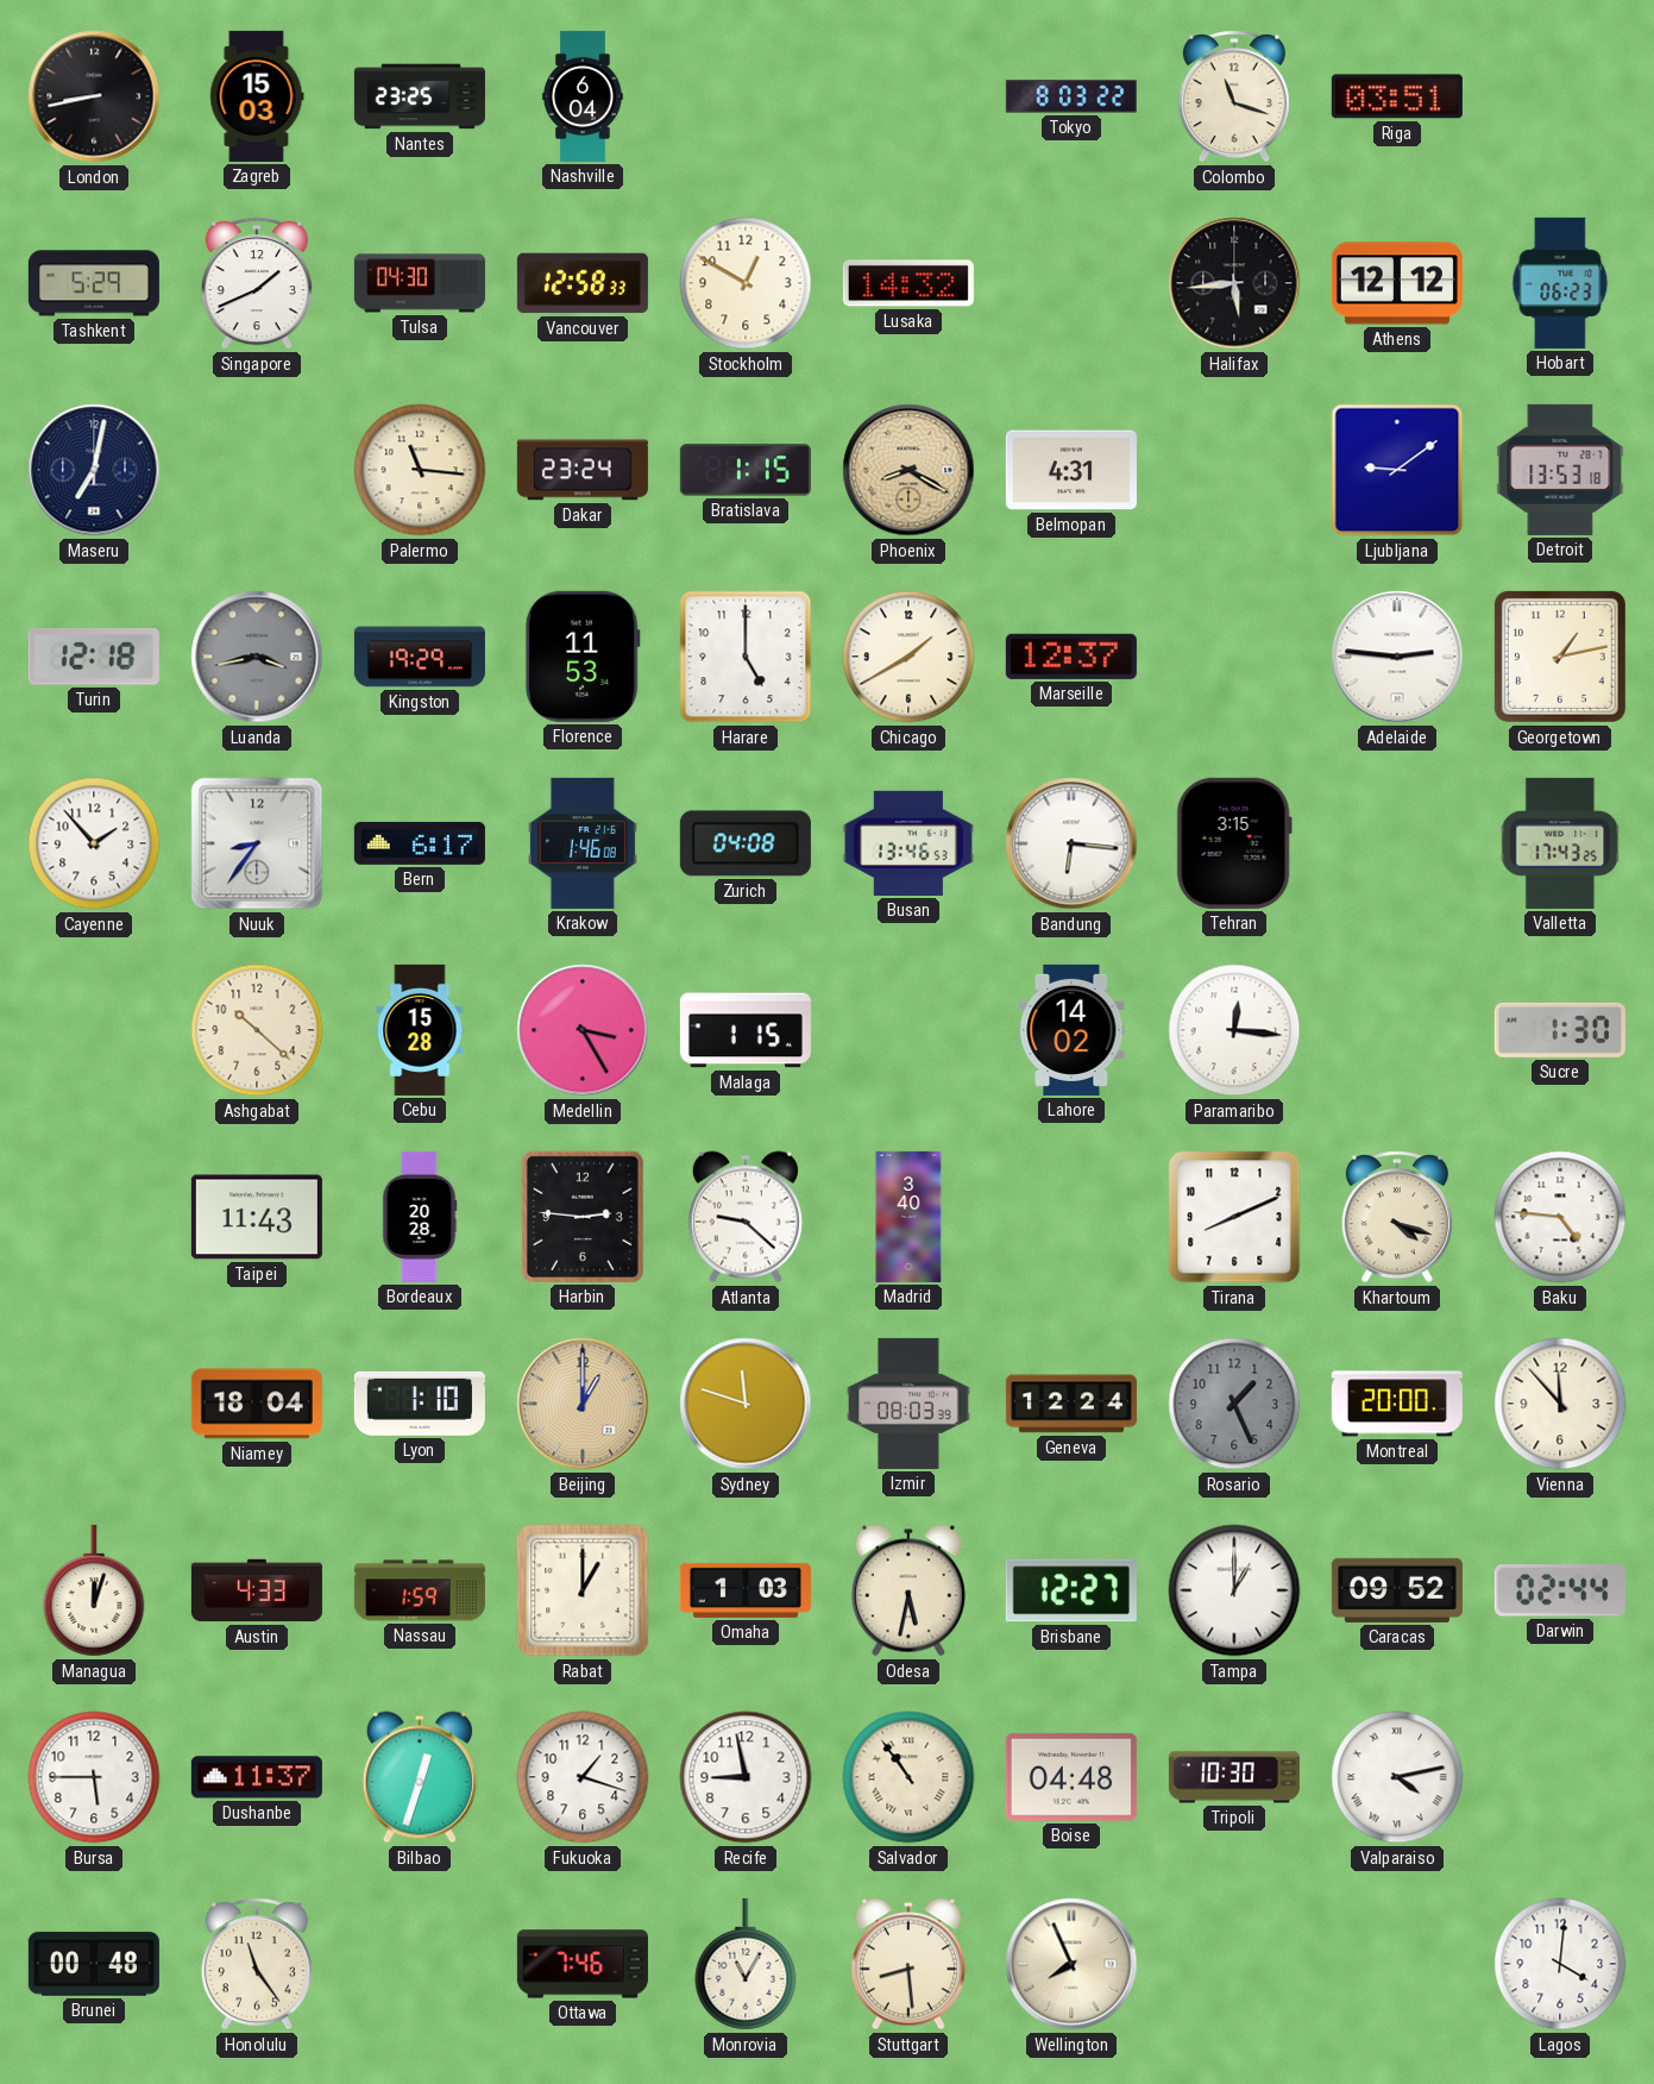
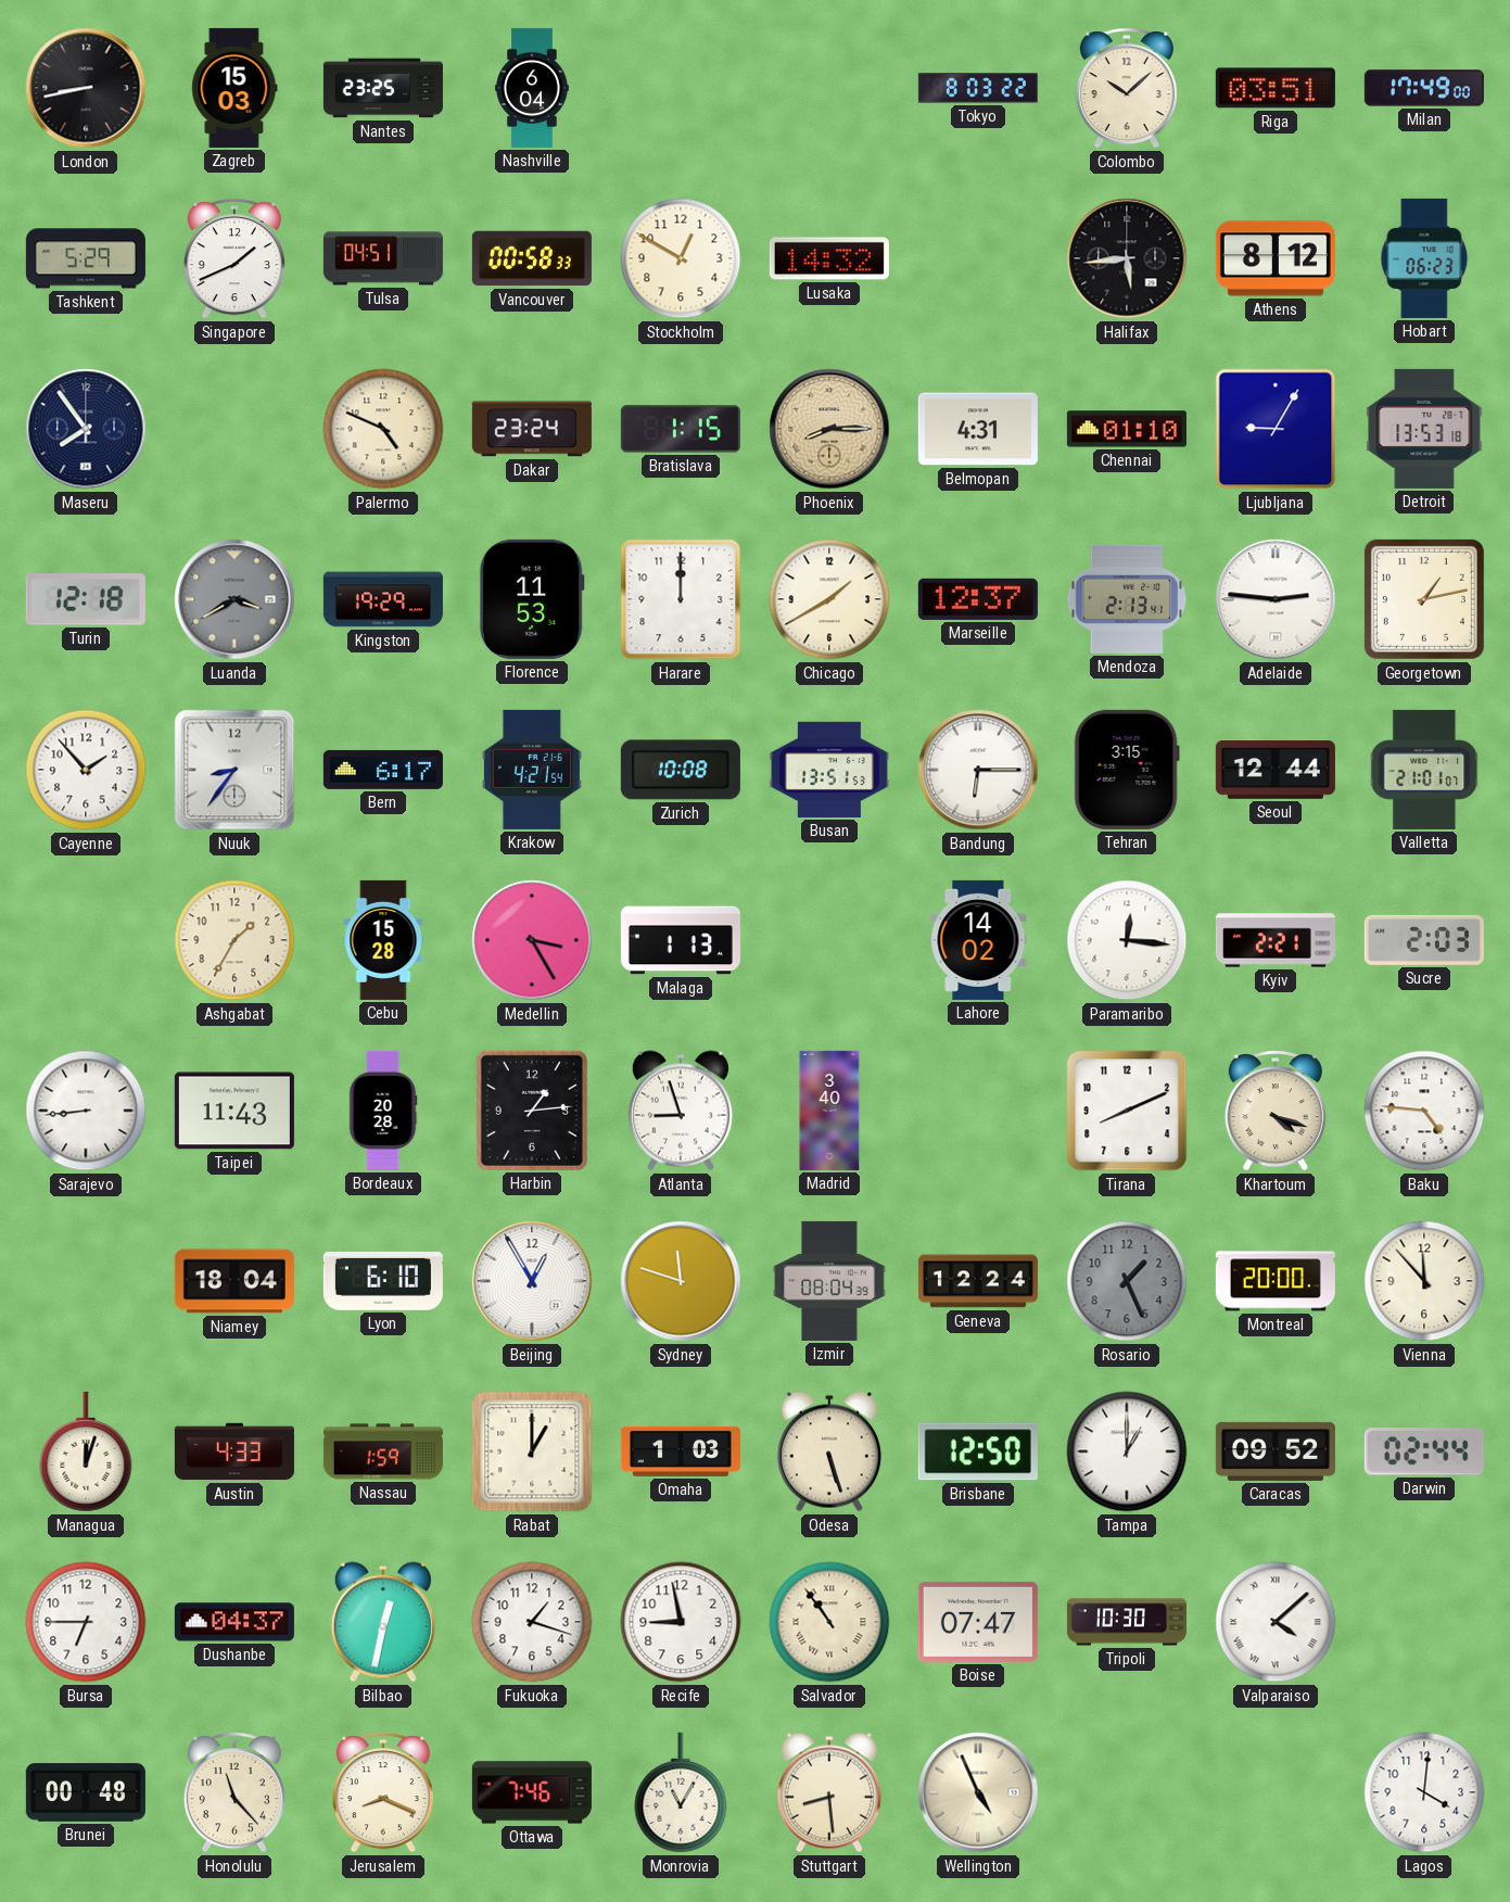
Colombo: 11:18 -> 10:08
Milan: none -> 17:49
Tulsa: 04:30 -> 04:51
Vancouver: 12:58 -> 00:58
Athens: 12:12 -> 8:12
Maseru: 7:02 -> 7:54
Palermo: 11:16 -> 4:49
Phoenix: 8:20 -> 8:15
Chennai: none -> 01:10
Ljubljana: 9:09 -> 9:05
Luanda: 3:43 -> 3:40
Harare: 5:00 -> 12:00
Mendoza: none -> 2:13
Krakow: 1:46 -> 4:21
Zurich: 04:08 -> 10:08
Busan: 13:46 -> 13:51
Bandung: 6:16 -> 6:15
Seoul: none -> 12:44
Valletta: 17:43 -> 21:01
Ashgabat: 10:22 -> 1:35
Malaga: 1:15 -> 1:13
Kyiv: none -> 2:21
Sucre: 1:30 -> 2:03
Sarajevo: none -> 8:44
Harbin: 2:46 -> 1:14
Atlanta: 9:22 -> 8:57
Lyon: 1:10 -> 6:10
Beijing: 1:00 -> 12:55
Beijing dial: champagne -> white
Izmir: 08:03 -> 08:04
Odesa: 5:32 -> 5:27
Brisbane: 12:27 -> 12:50
Bursa: 5:45 -> 6:45
Dushanbe: 11:37 -> 04:37
Bilbao: 12:33 -> 12:32
Boise: 04:48 -> 07:47
Valparaiso: 4:13 -> 4:08
Honolulu: 11:24 -> 11:23
Jerusalem: none -> 8:19
Wellington: 7:56 -> 4:56
